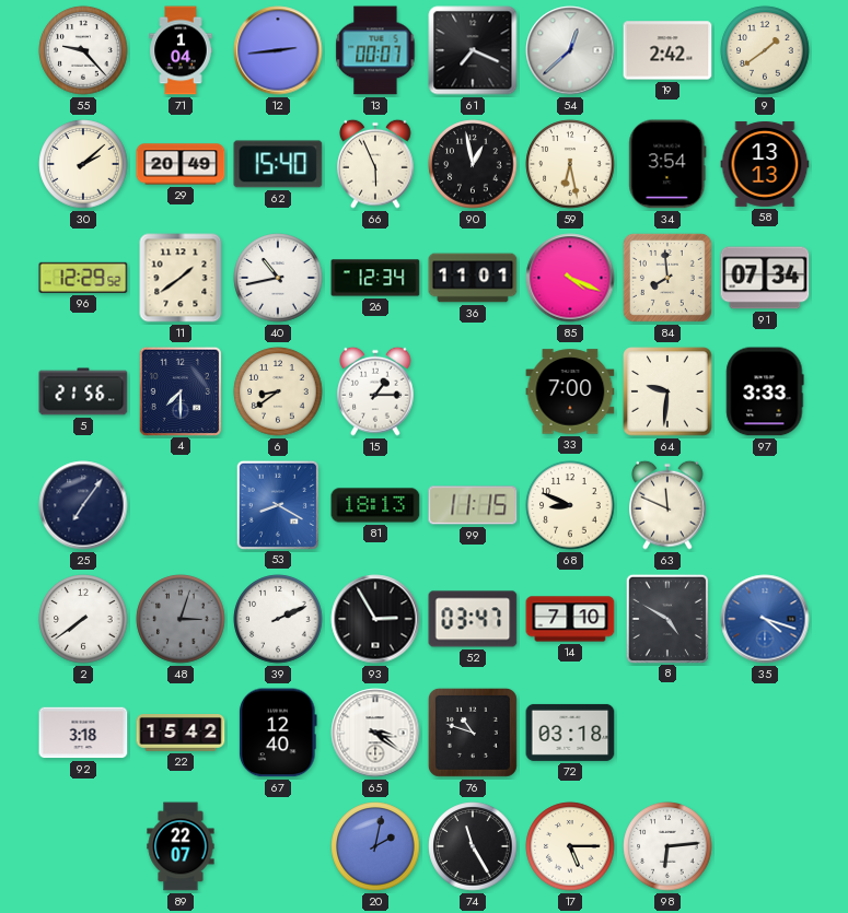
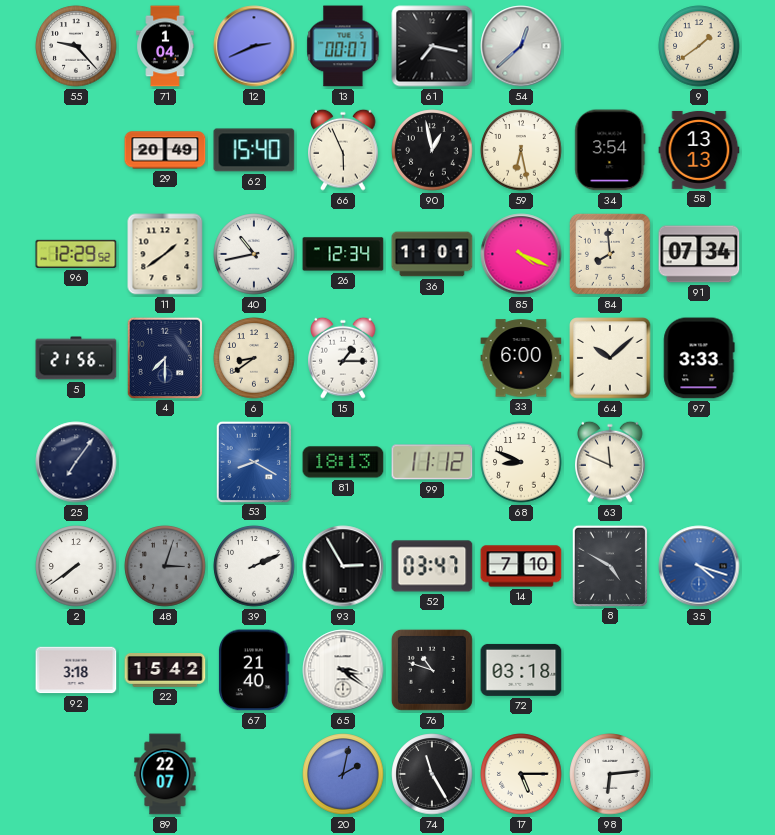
12: 2:44 -> 2:41
61: 7:19 -> 7:17
19: 2:42 -> none
30: 2:08 -> none
33: 7:00 -> 6:00
64: 9:31 -> 10:08
99: 11:15 -> 11:12
67: 12:40 -> 21:40
